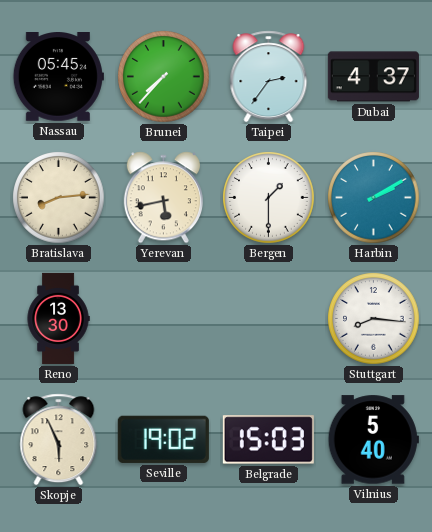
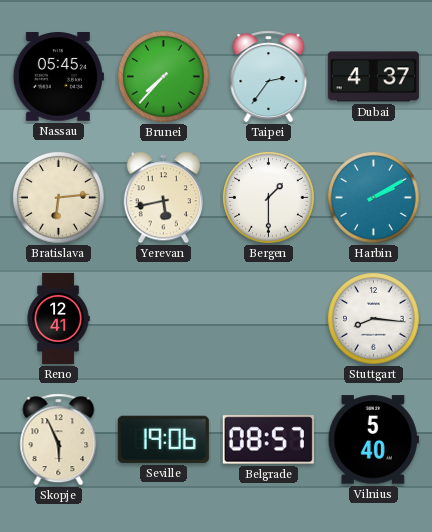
Bratislava: 8:14 -> 6:14
Reno: 13:30 -> 12:41
Seville: 19:02 -> 19:06
Belgrade: 15:03 -> 08:57
